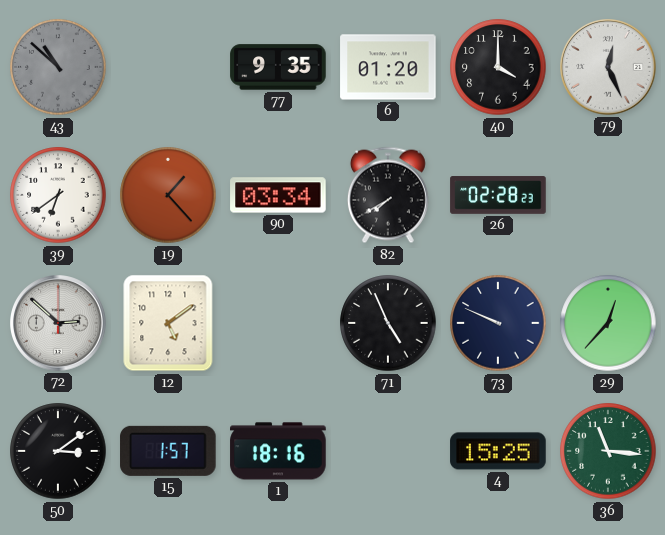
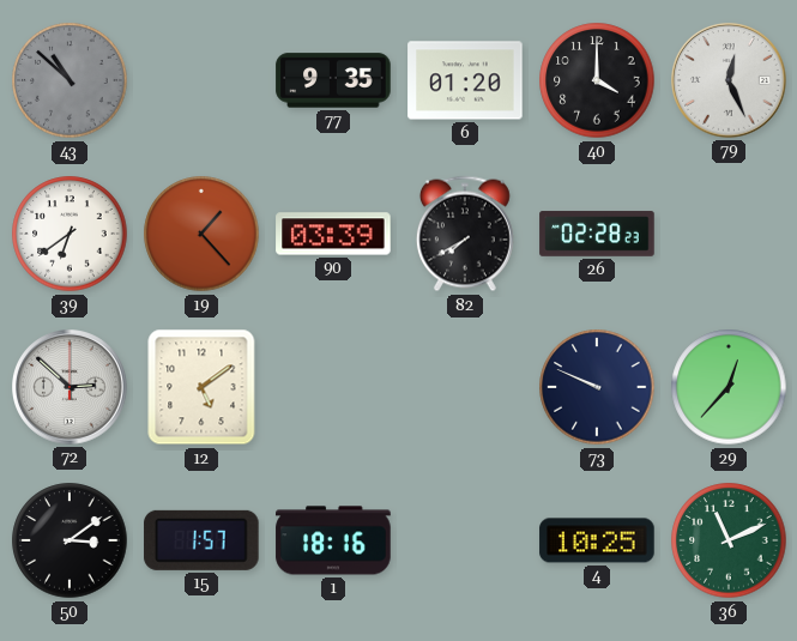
90: 03:34 -> 03:39
71: 4:56 -> none
4: 15:25 -> 10:25
36: 11:16 -> 11:11
